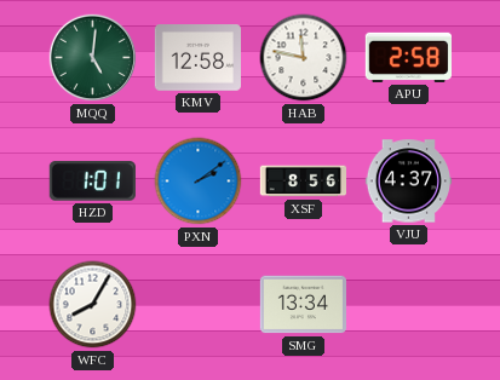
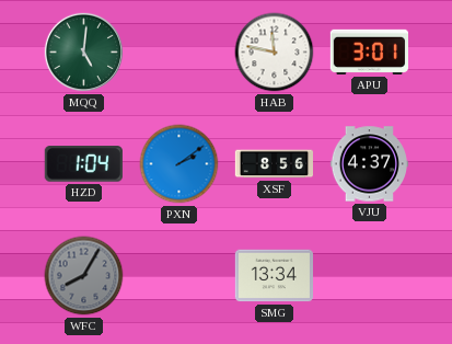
KMV: 12:58 -> none
APU: 2:58 -> 3:01
HZD: 1:01 -> 1:04
WFC dial: white -> grey
